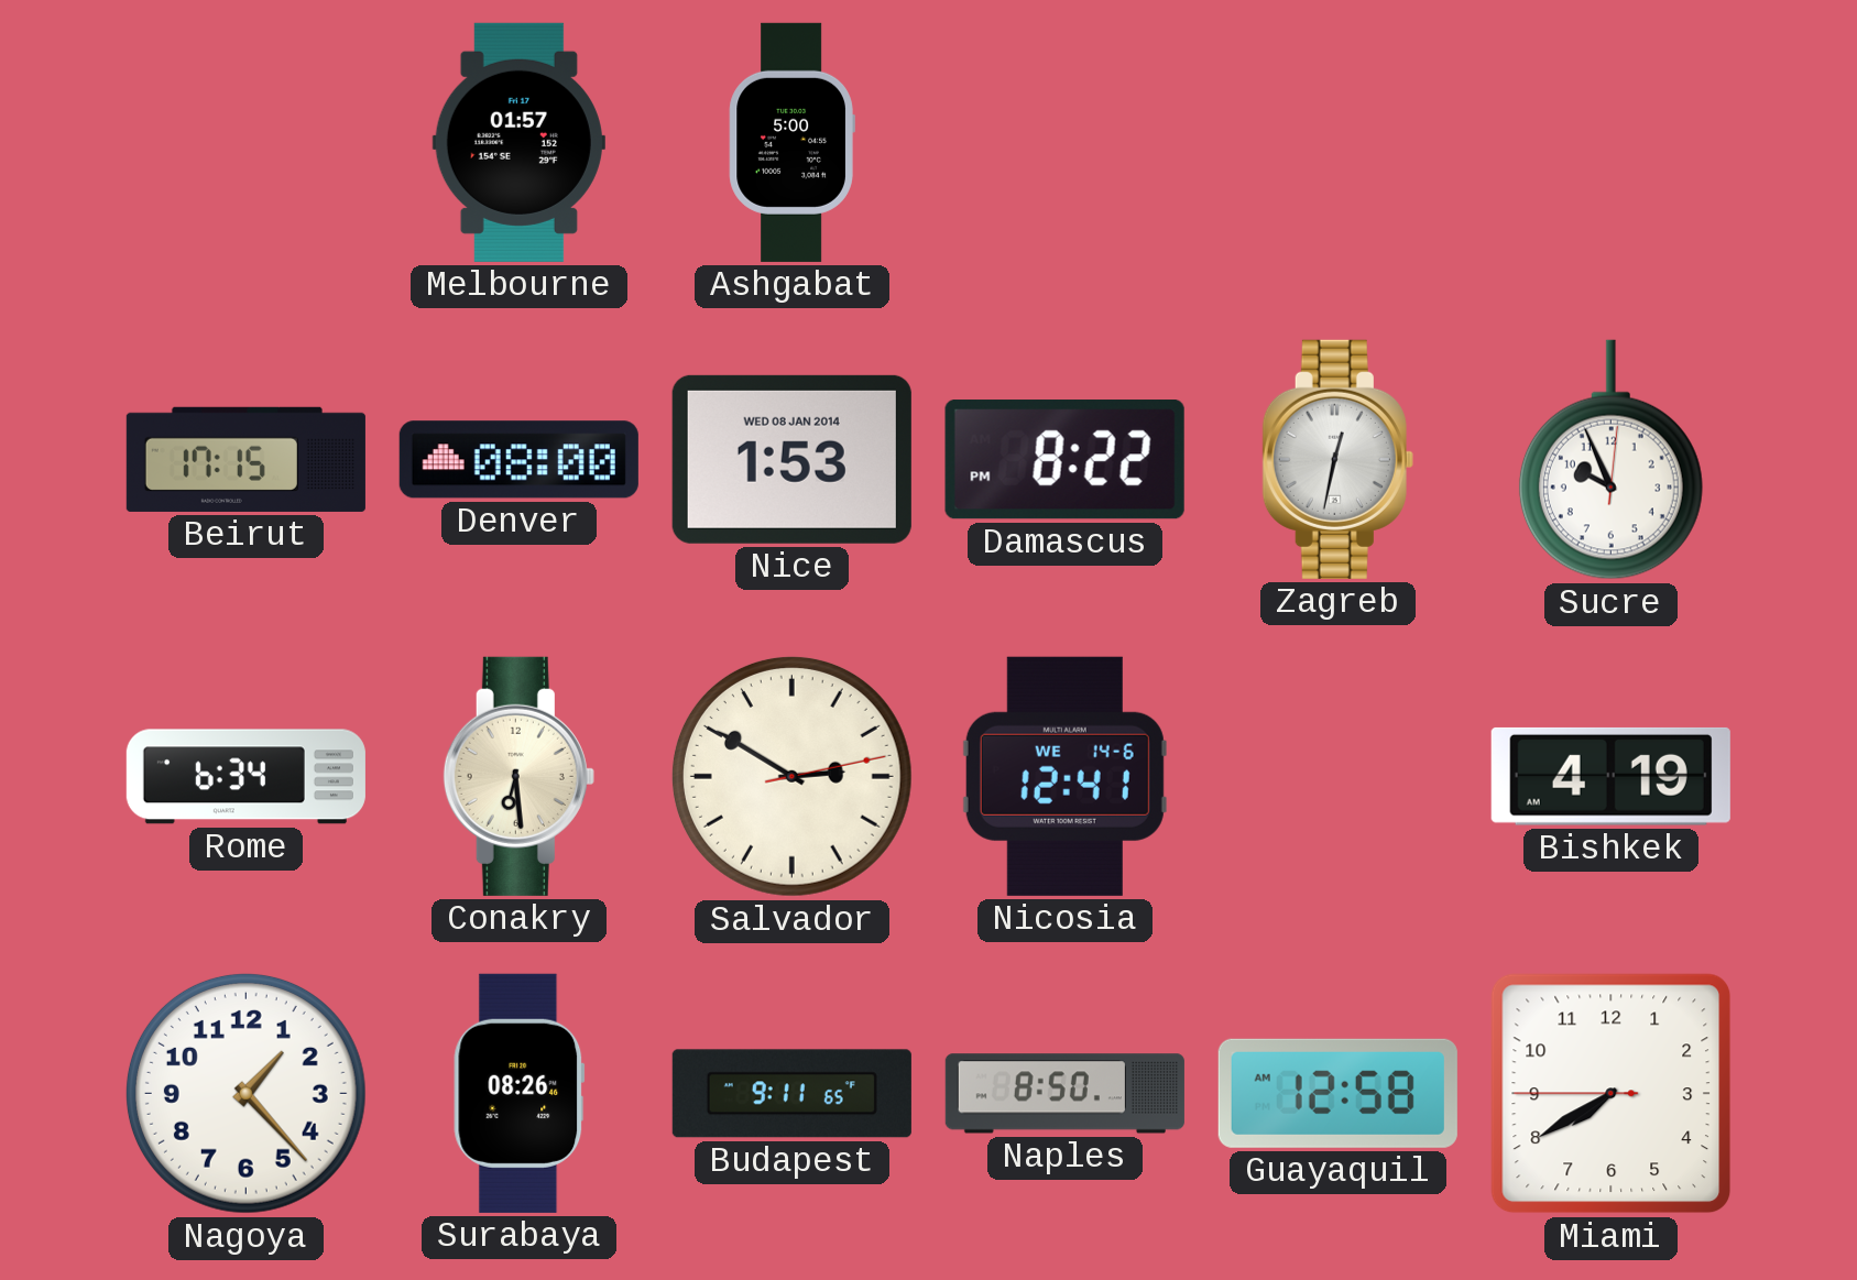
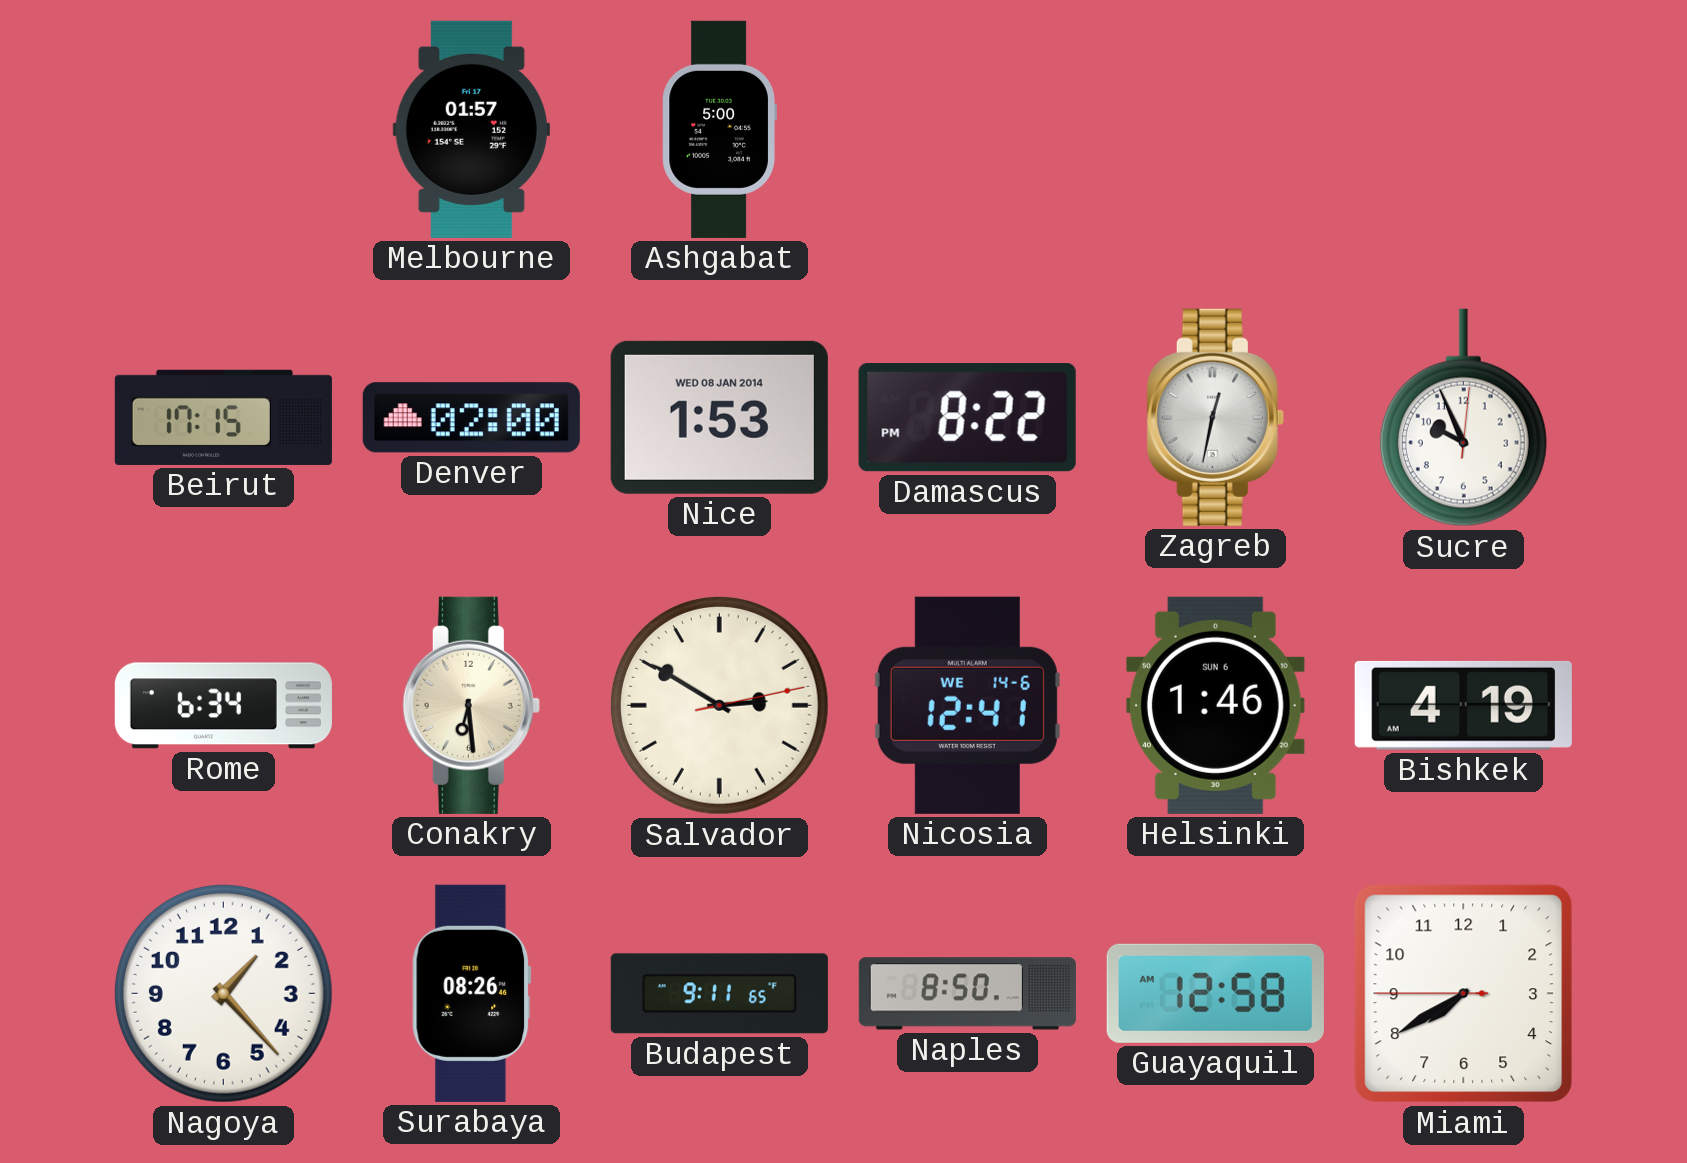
Denver: 08:00 -> 02:00
Helsinki: none -> 1:46
